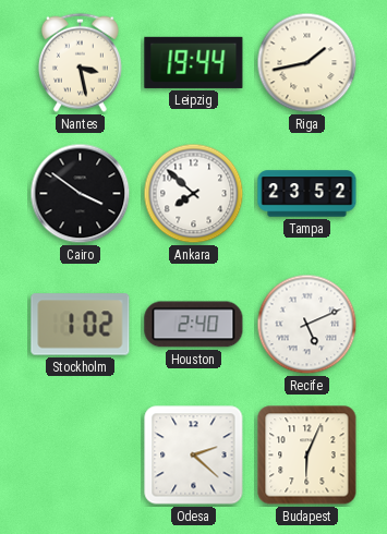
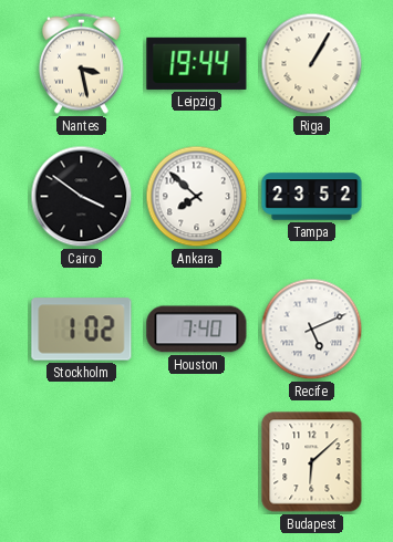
Riga: 1:43 -> 1:05
Houston: 2:40 -> 7:40
Odesa: 2:22 -> none
Budapest: 6:04 -> 6:08
